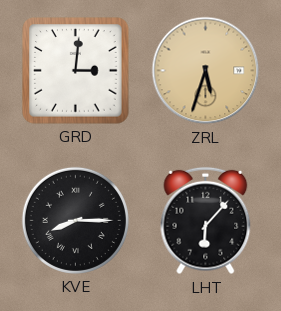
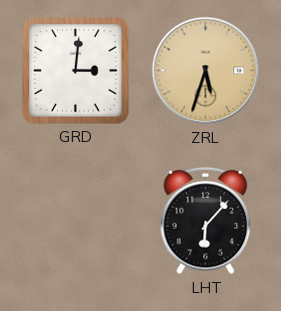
KVE: 8:15 -> none
